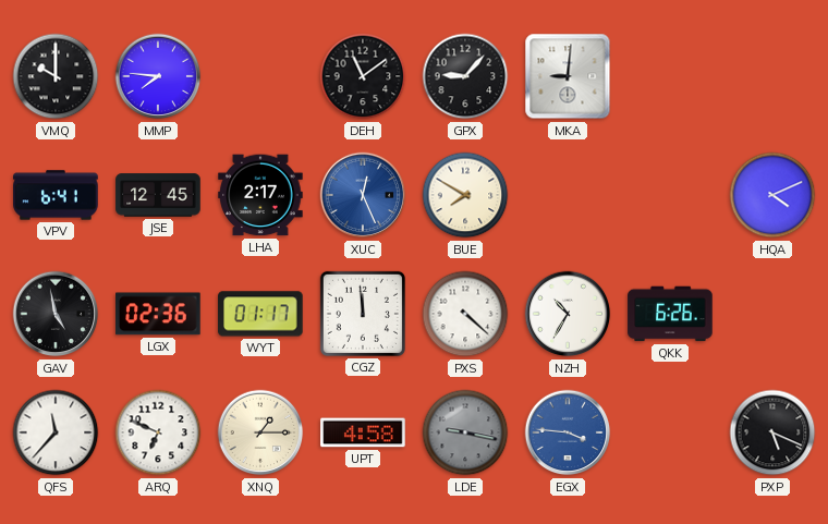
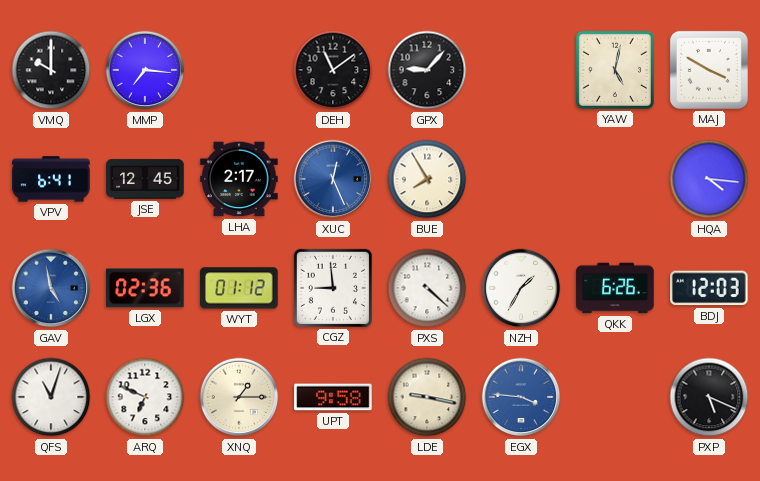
MMP: 7:46 -> 7:16
MKA: 9:01 -> none
YAW: none -> 5:02
MAJ: none -> 3:50
BUE: 7:50 -> 7:55
HQA: 4:11 -> 4:16
GAV dial: black -> blue
WYT: 01:17 -> 01:12
CGZ: 11:59 -> 8:59
NZH: 10:35 -> 1:35
BDJ: none -> 12:03
QFS: 11:37 -> 11:03
UPT: 4:58 -> 9:58
LDE dial: grey -> cream
